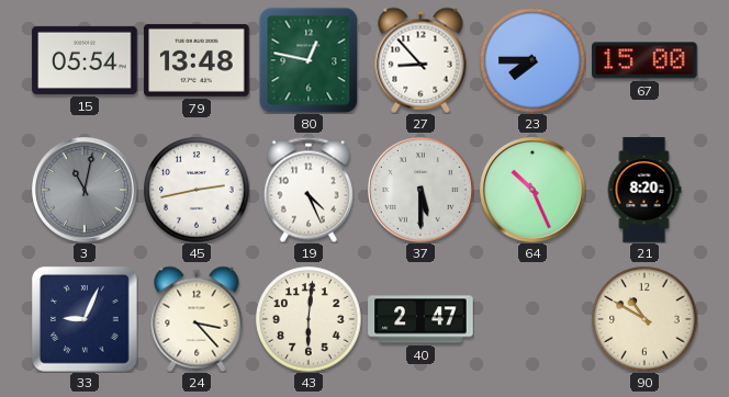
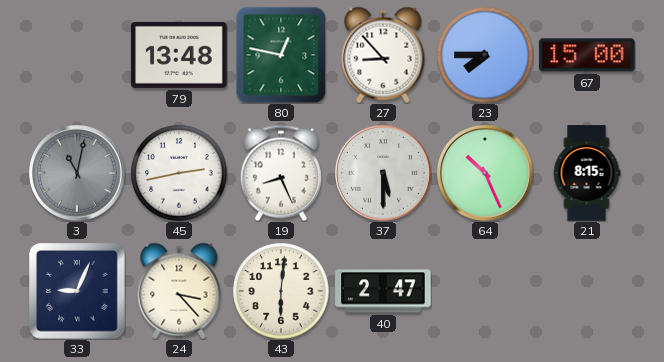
15: 05:54 -> none
19: 4:26 -> 8:26
21: 8:20 -> 8:15
90: 10:50 -> none
